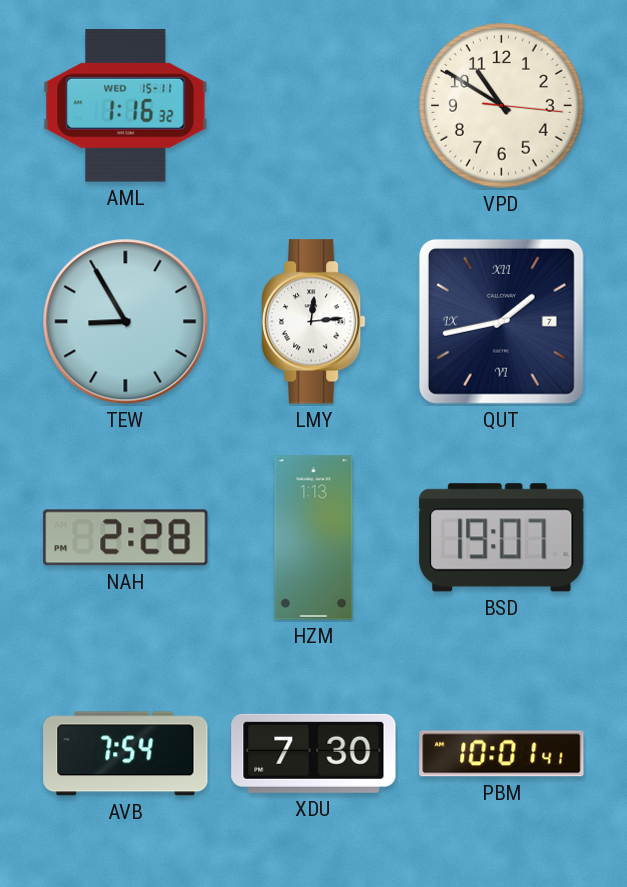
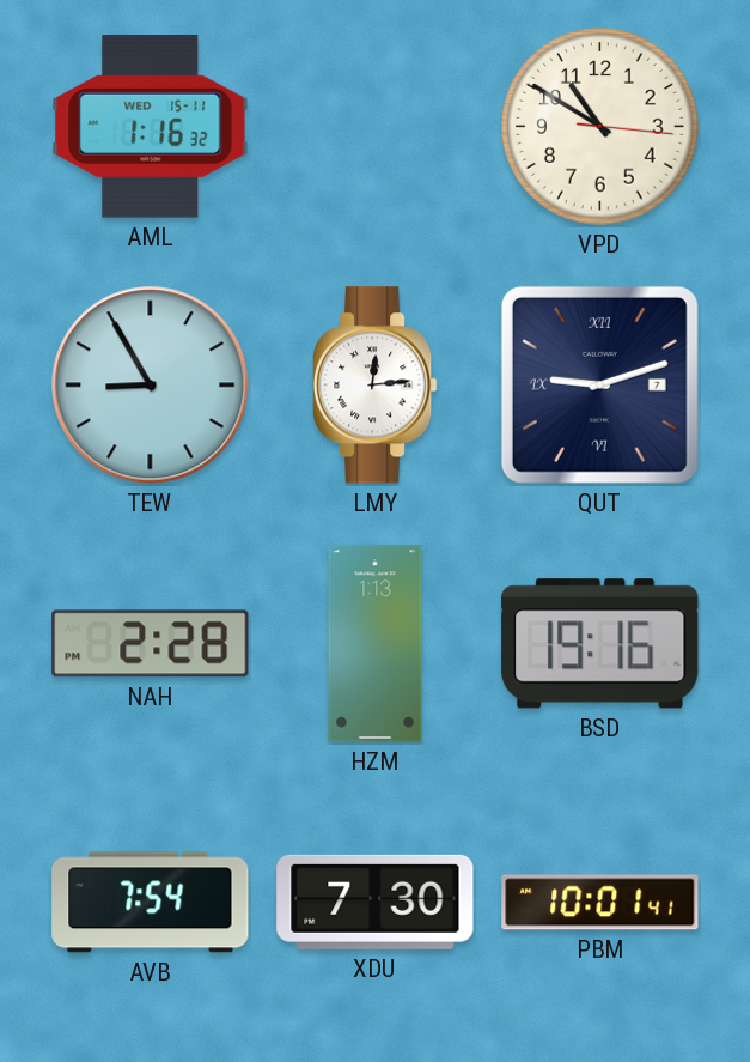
QUT: 1:43 -> 9:12
BSD: 19:07 -> 19:16
